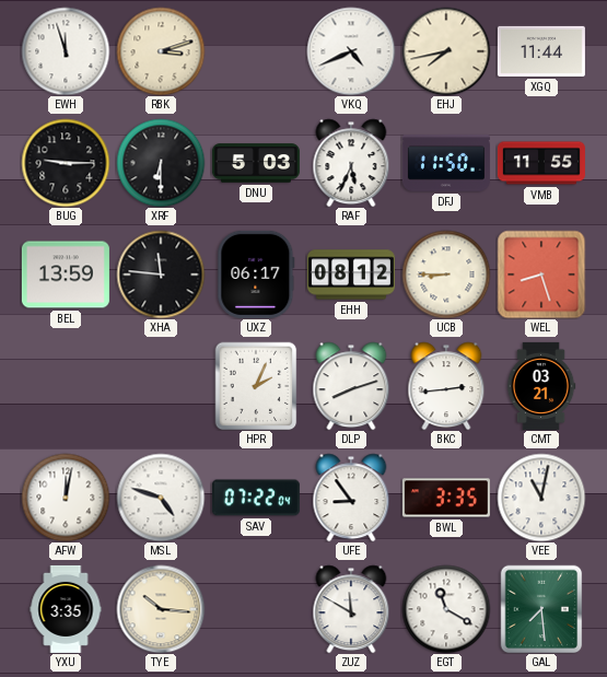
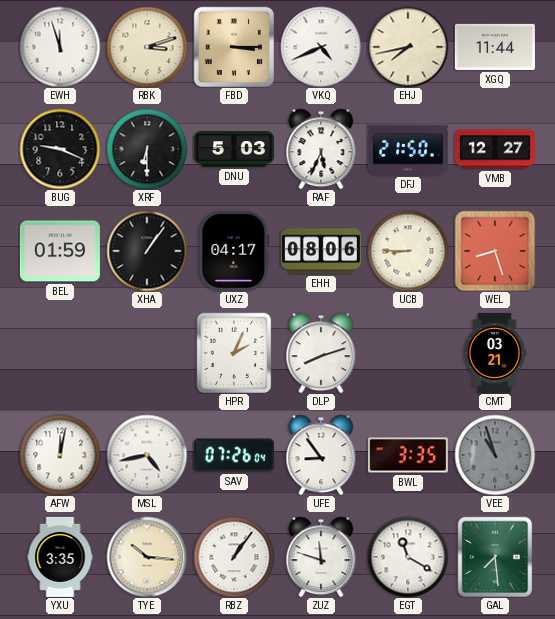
FBD: none -> 3:15
BUG: 9:15 -> 9:19
DFJ: 11:50 -> 21:50
VMB: 11:55 -> 12:27
BEL: 13:59 -> 01:59
XHA: 11:46 -> 1:06
UXZ: 06:17 -> 04:17
EHH: 08:12 -> 08:06
BKC: 2:44 -> none
MSL: 4:48 -> 4:43
SAV: 07:22 -> 07:26
VEE: 11:02 -> 10:57
VEE dial: white -> grey
RBZ: none -> 1:06
ZUZ: 11:50 -> 11:48
